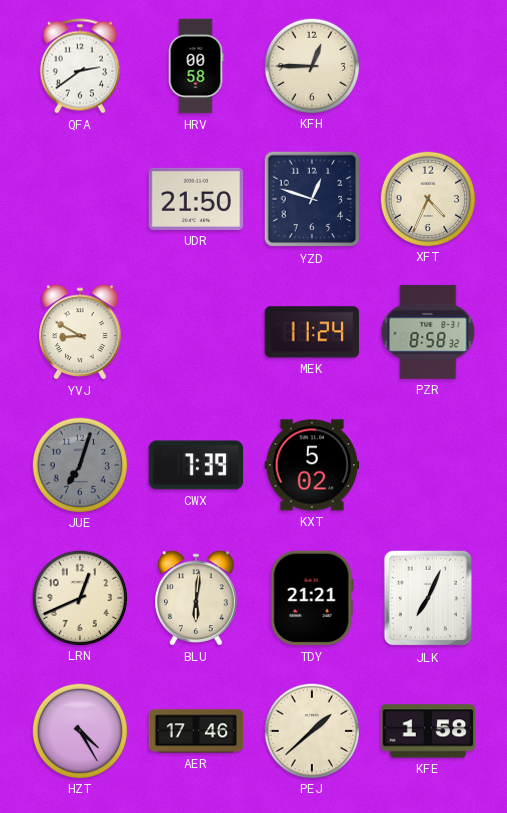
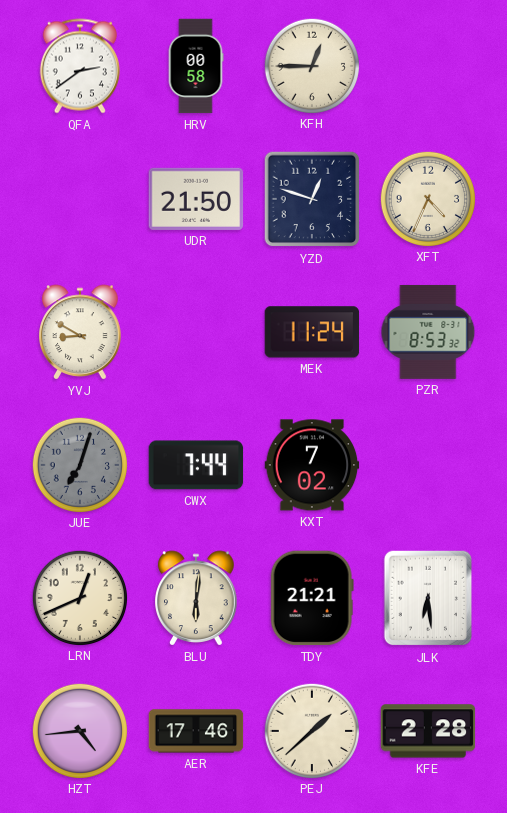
PZR: 8:58 -> 8:53
CWX: 7:39 -> 7:44
KXT: 5:02 -> 7:02
JLK: 7:04 -> 6:29
HZT: 4:25 -> 4:44
KFE: 1:58 -> 2:28
